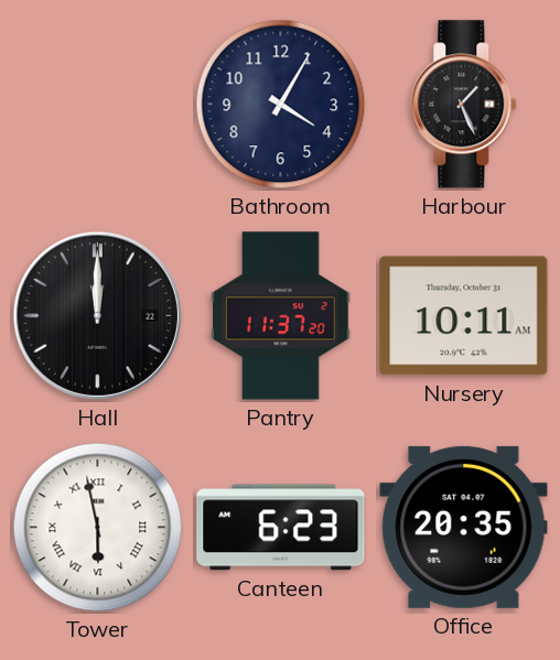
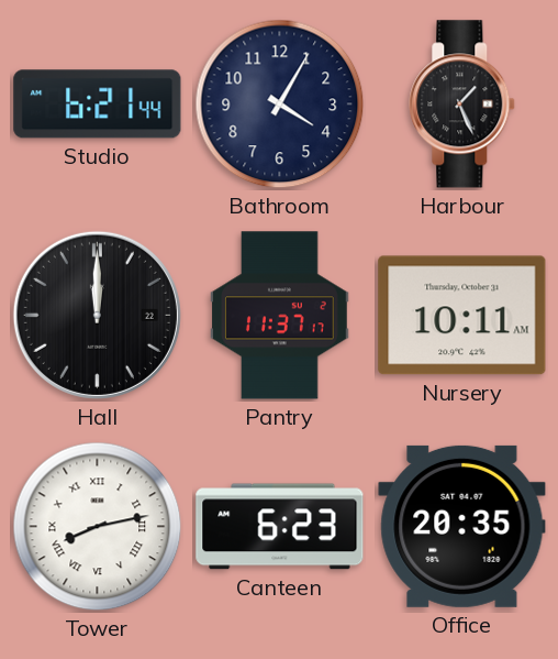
Studio: none -> 6:21
Pantry: 11:37:20 -> 11:37:17
Tower: 5:58 -> 8:13
